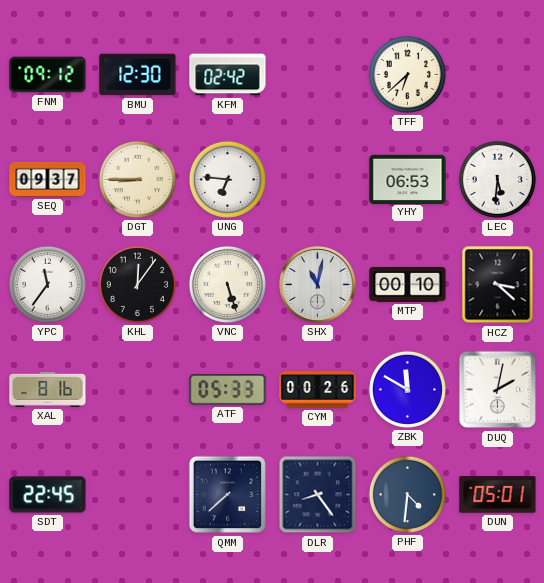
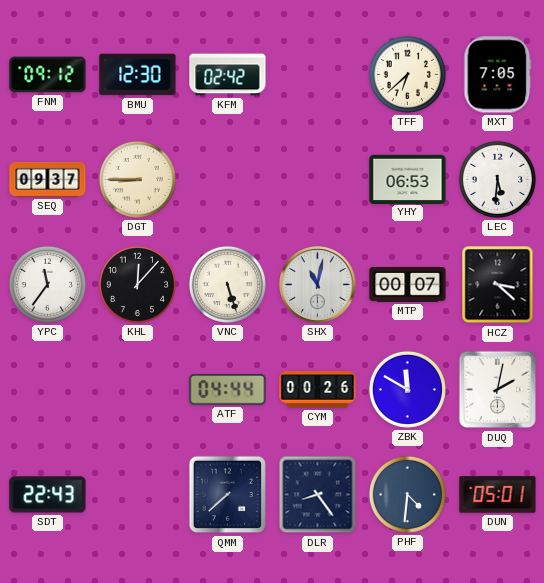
MXT: none -> 7:05
UNG: 6:46 -> none
KHL: 12:06 -> 12:07
MTP: 00:10 -> 00:07
XAL: 8:16 -> none
ATF: 05:33 -> 04:44
SDT: 22:45 -> 22:43
